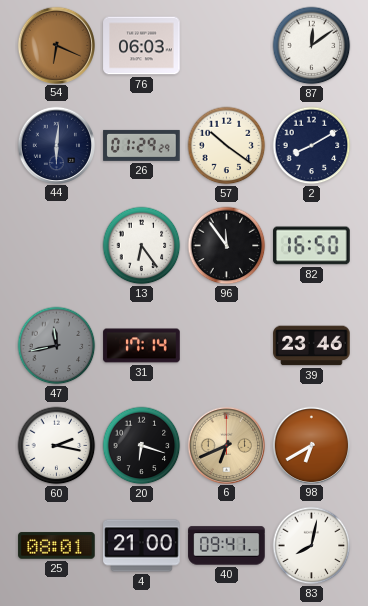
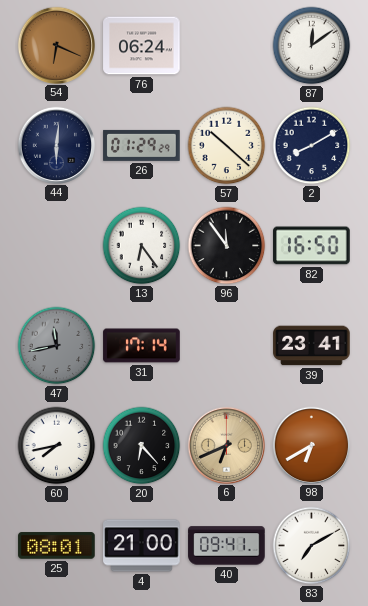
76: 06:03 -> 06:24
57: 10:21 -> 10:22
39: 23:46 -> 23:41
60: 2:17 -> 7:43
20: 6:18 -> 6:23
83: 8:02 -> 7:10
